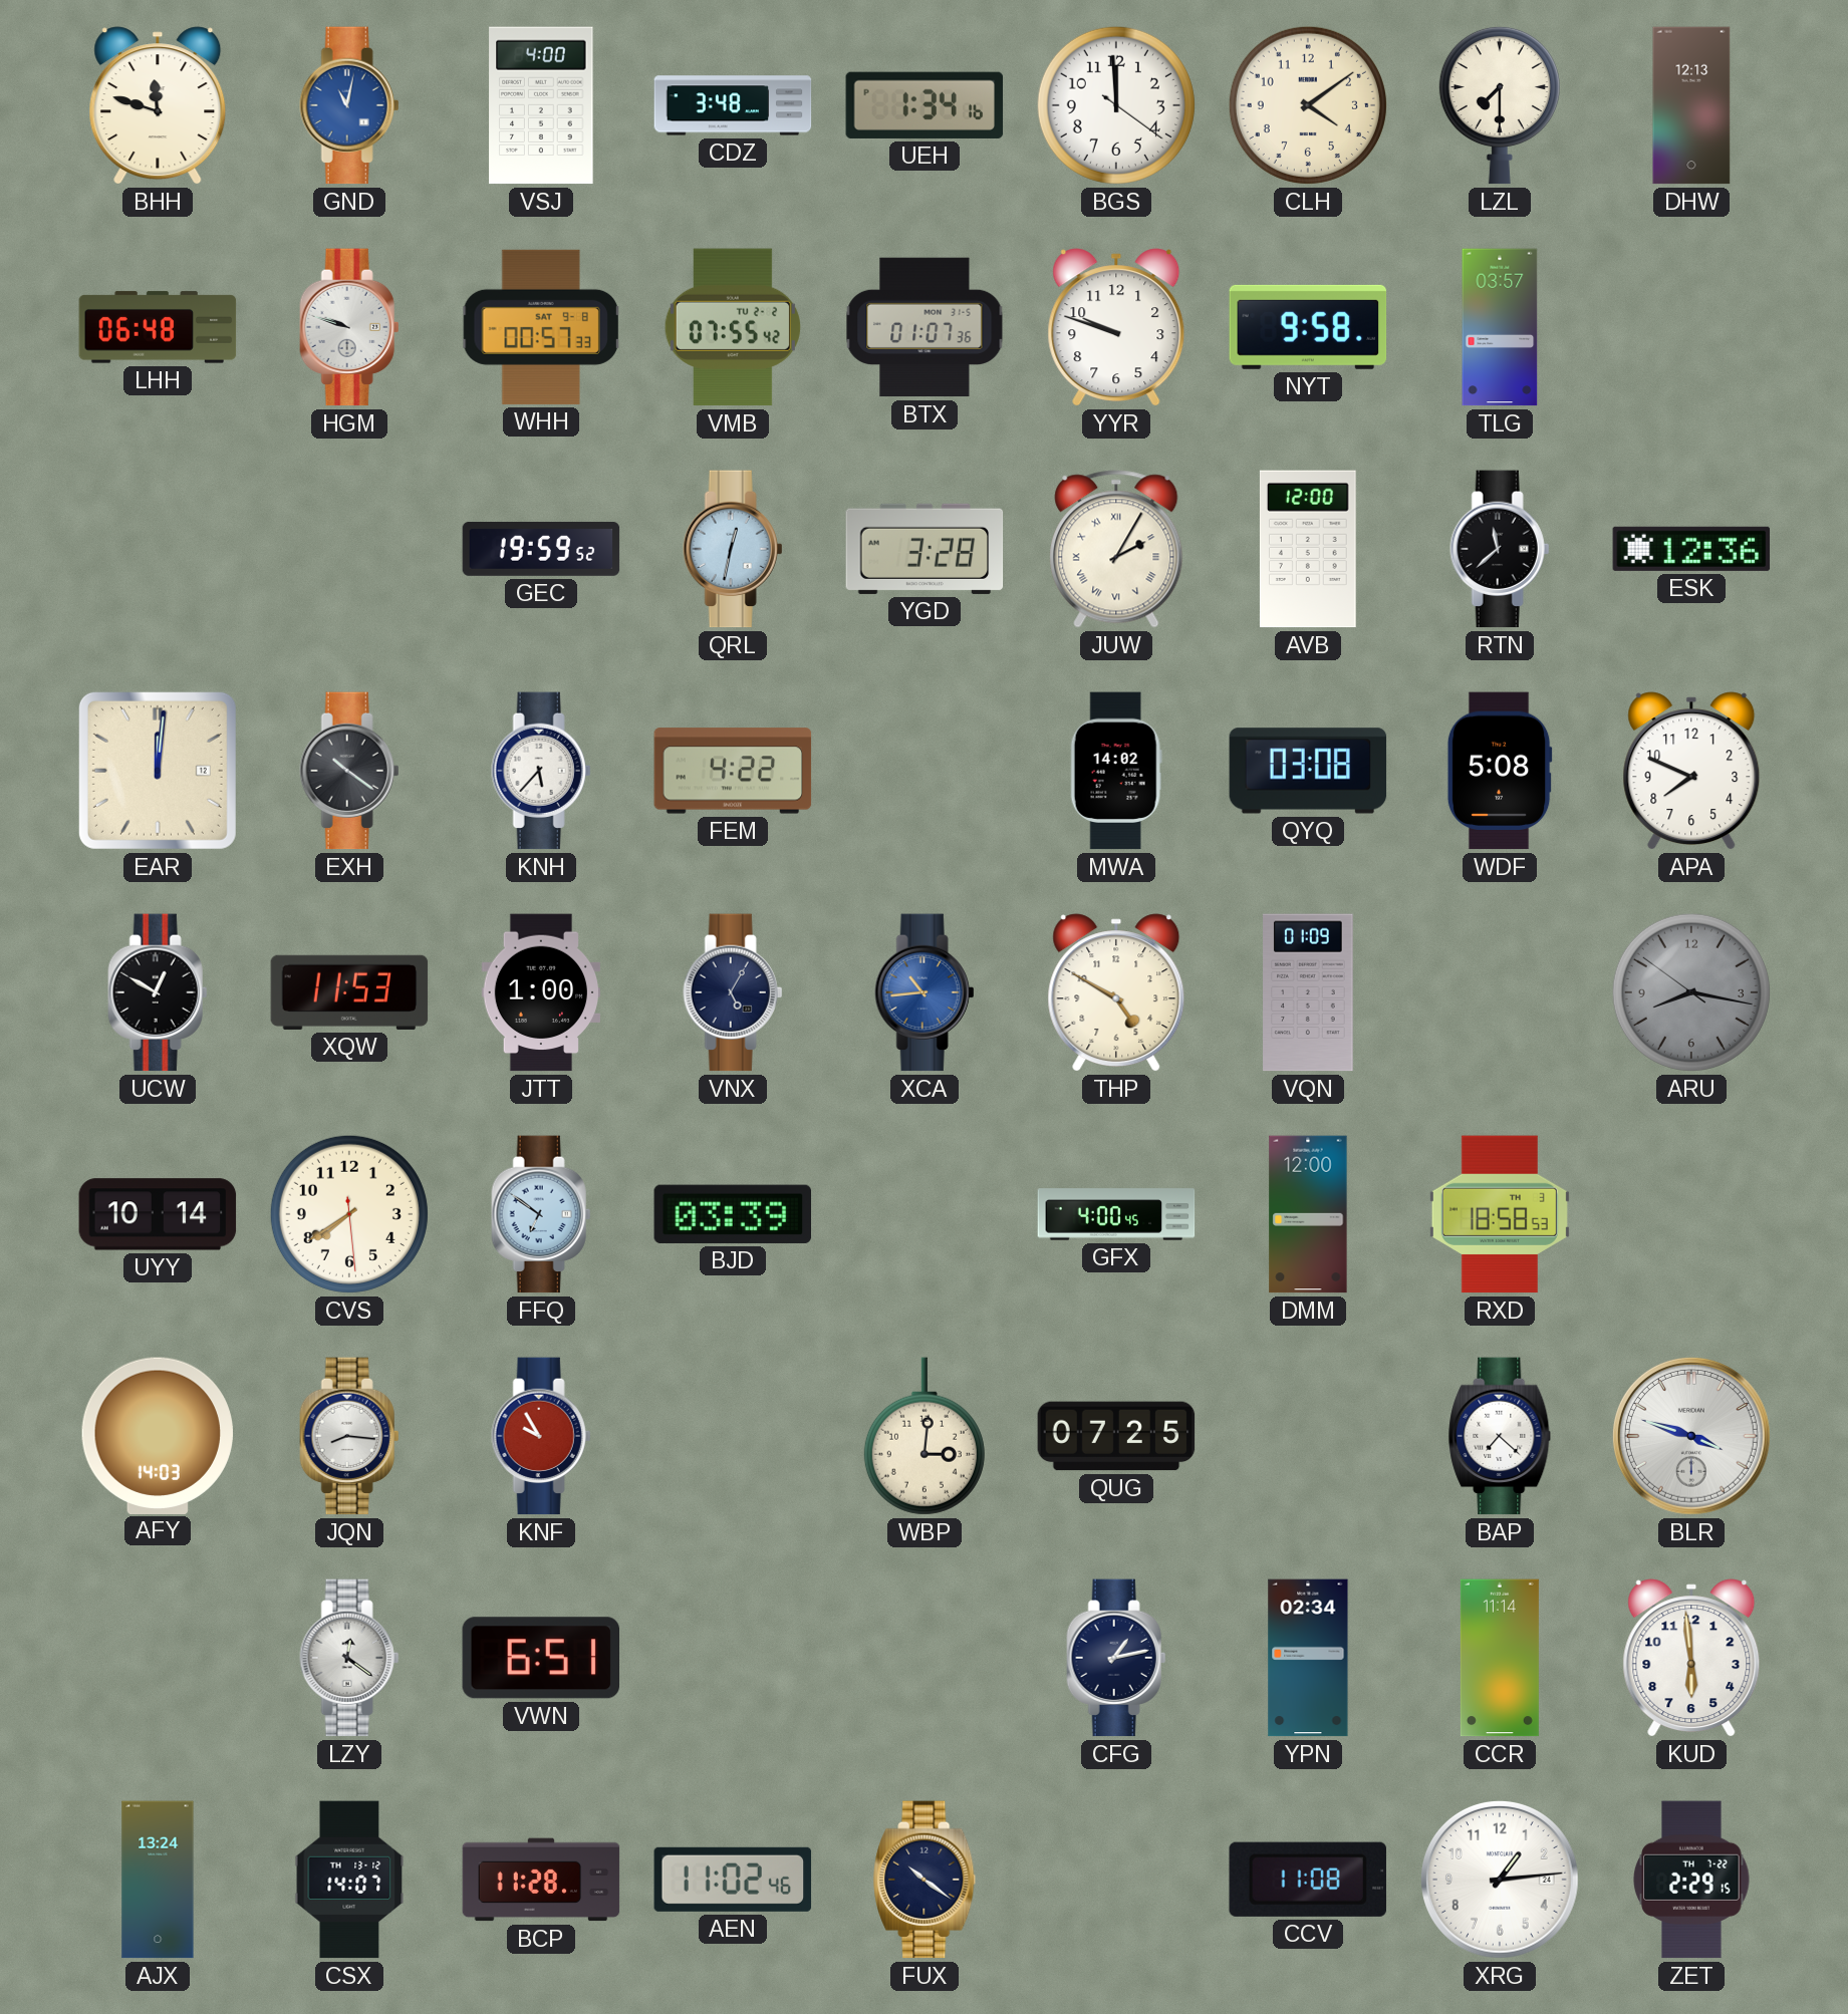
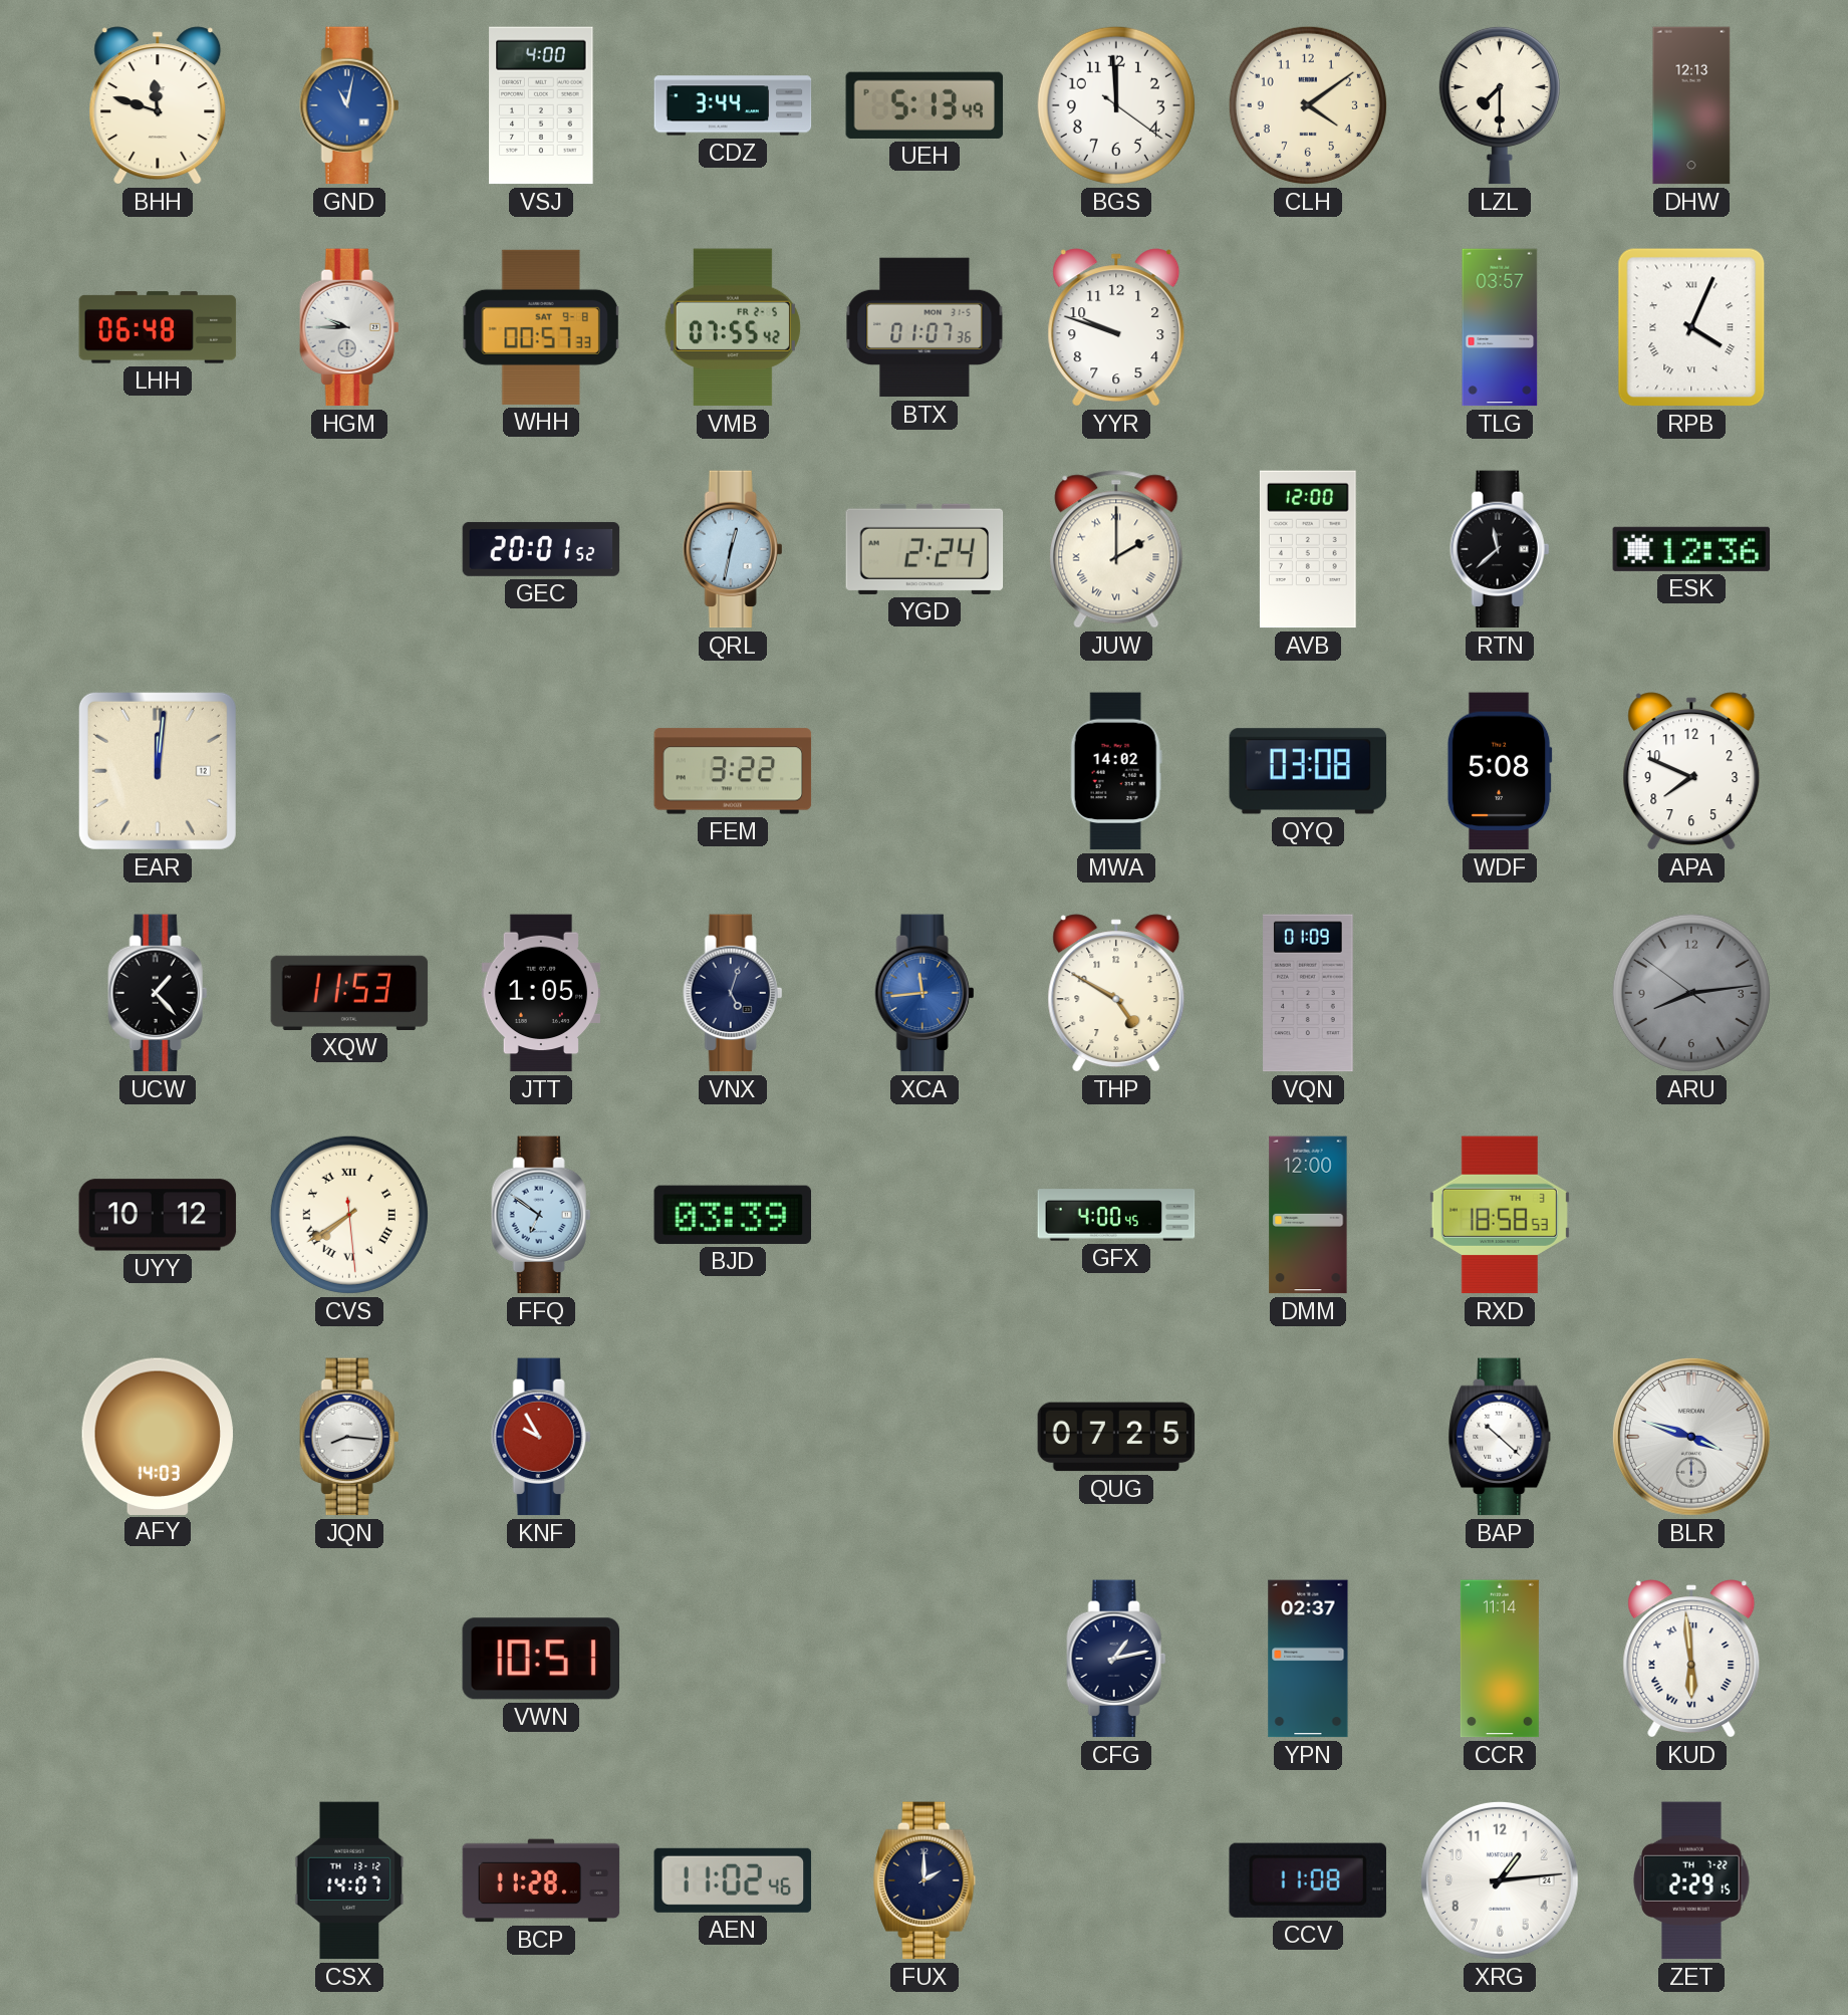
CDZ: 3:48 -> 3:44
UEH: 1:34 -> 5:13
HGM: 9:48 -> 9:45
VMB date: TU 2-2 -> FR 2-5
NYT: 9:58 -> none
RPB: none -> 4:04
GEC: 19:59 -> 20:01
YGD: 3:28 -> 2:24
JUW: 2:05 -> 2:00
EXH: 10:21 -> none
KNH: 5:37 -> none
FEM: 4:22 -> 3:22
UCW: 12:50 -> 1:23
JTT: 1:00 -> 1:05
VNX: 5:05 -> 5:03
XCA: 10:44 -> 11:44
ARU: 8:16 -> 8:13
UYY: 10:14 -> 10:12
CVS numerals: Arabic -> Roman
WBP: 3:01 -> none
BAP: 7:22 -> 10:22
LZY: 12:21 -> none
VWN: 6:51 -> 10:51
YPN: 02:34 -> 02:37
KUD numerals: Arabic -> Roman
AJX: 13:24 -> none
FUX: 10:21 -> 2:00
